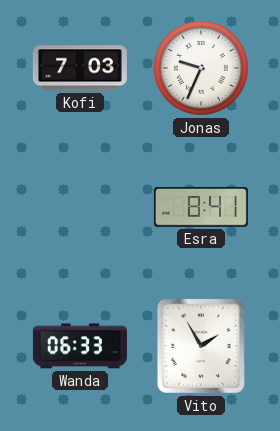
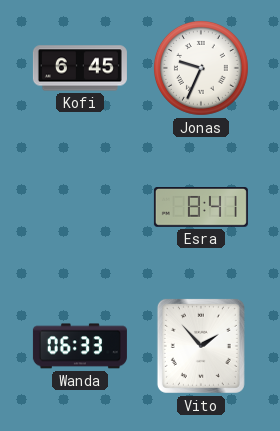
Kofi: 7:03 -> 6:45
Vito: 1:55 -> 1:53
